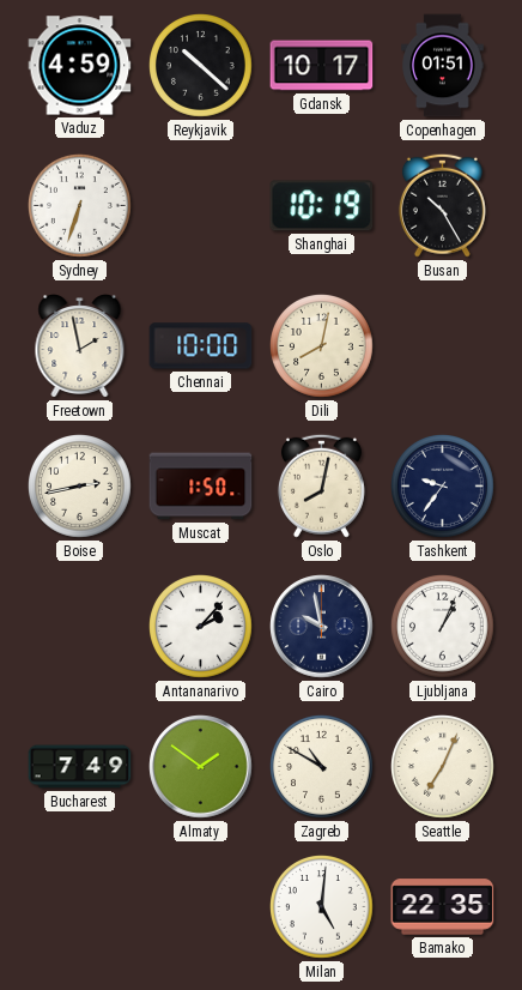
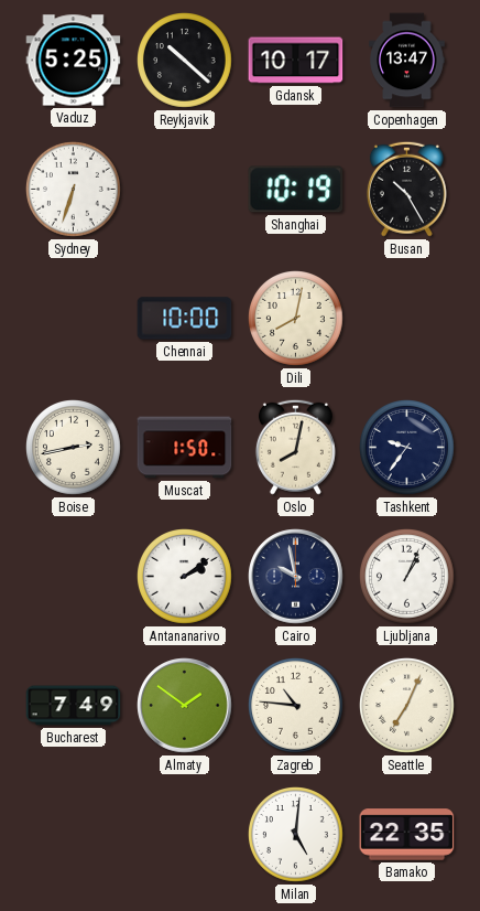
Vaduz: 4:59 -> 5:25
Copenhagen: 01:51 -> 13:47
Freetown: 1:58 -> none
Antananarivo: 2:07 -> 2:09
Zagreb: 10:50 -> 10:46
